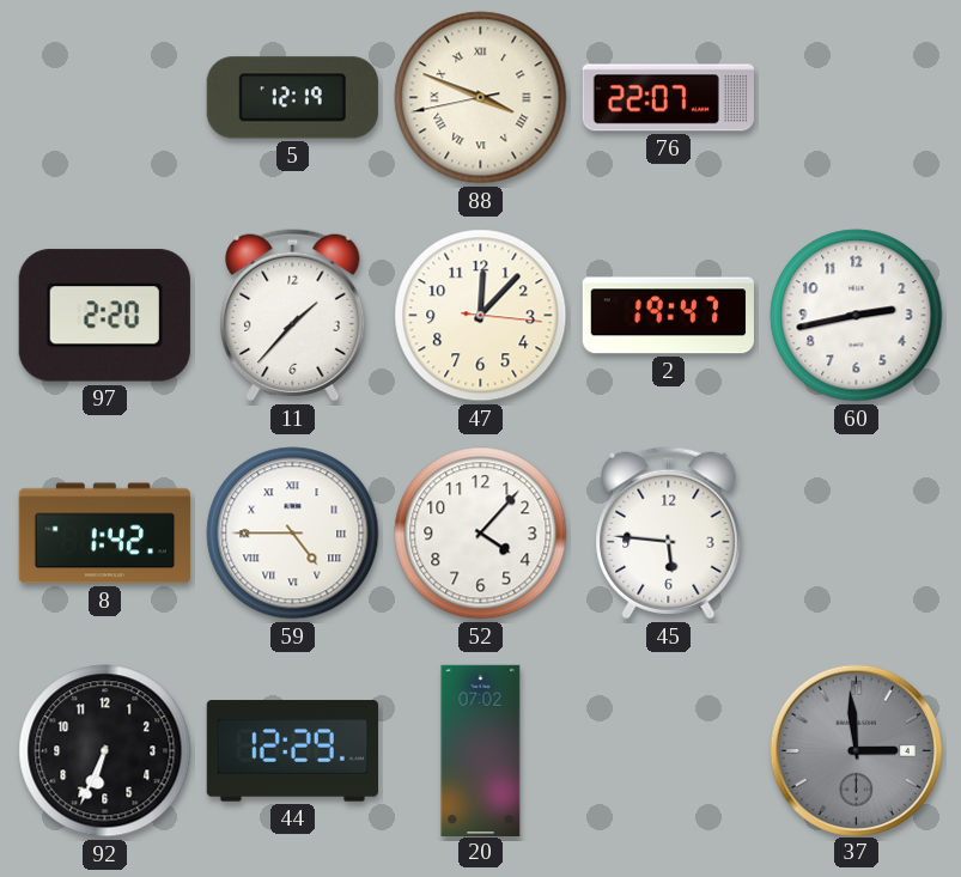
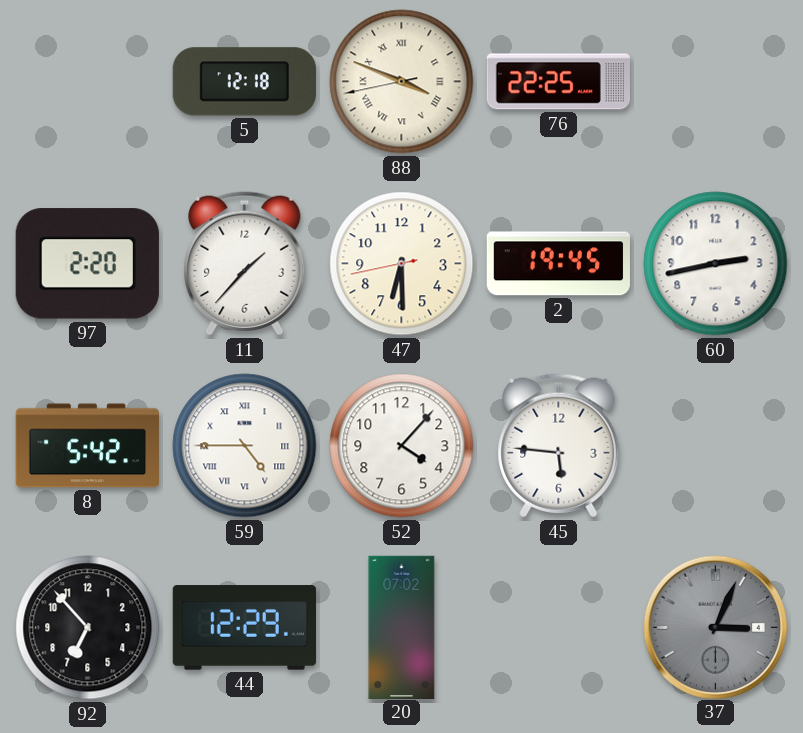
5: 12:19 -> 12:18
76: 22:07 -> 22:25
47: 12:07 -> 6:29
2: 19:47 -> 19:45
8: 1:42 -> 5:42
92: 6:34 -> 6:53
37: 2:59 -> 3:04
